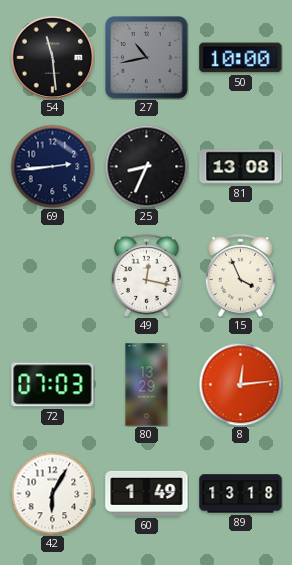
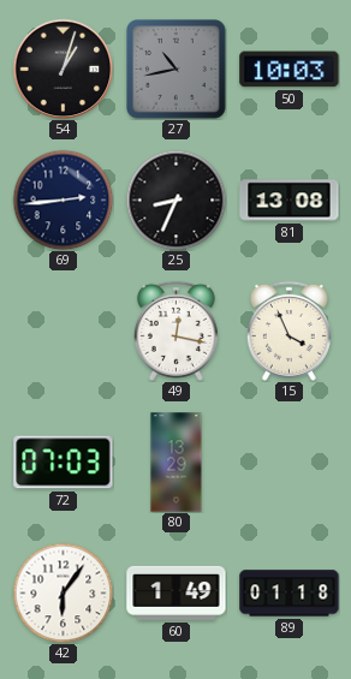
54: 11:29 -> 1:03
50: 10:00 -> 10:03
8: 12:14 -> none
42: 6:05 -> 6:06
89: 13:18 -> 01:18
